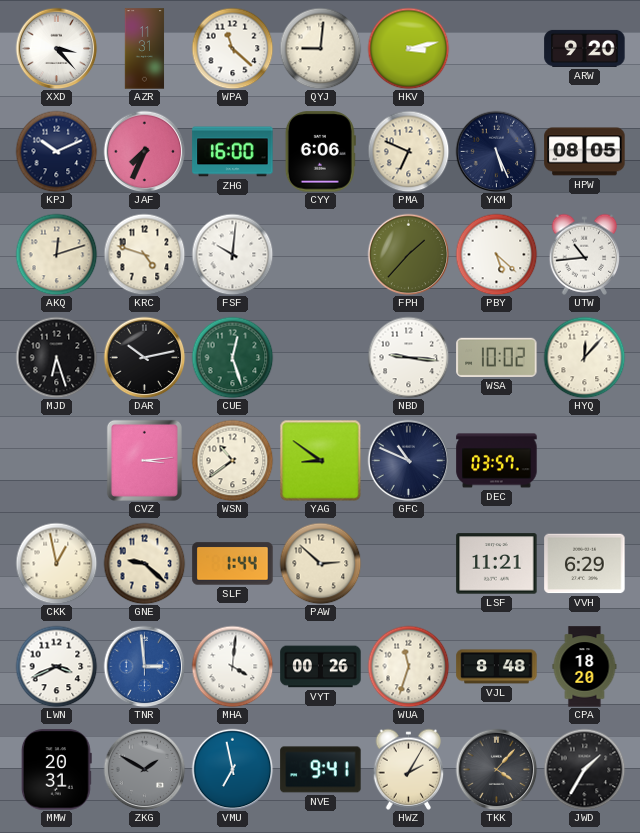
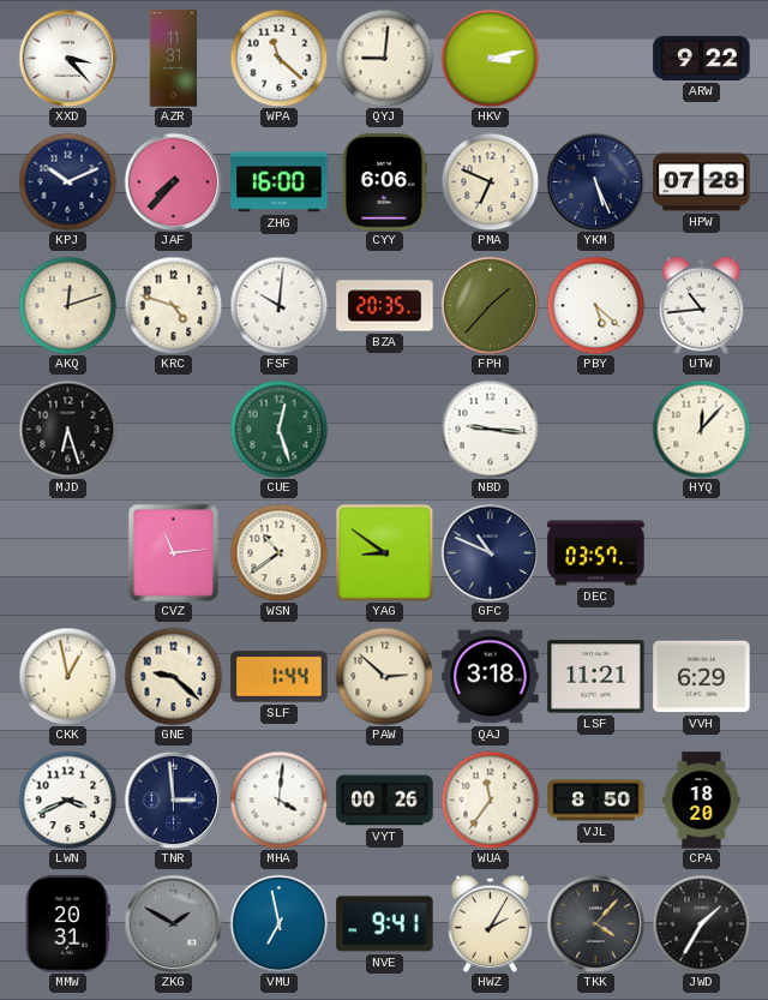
ARW: 9:20 -> 9:22
JAF: 7:34 -> 7:37
HPW: 08:05 -> 07:28
BZA: none -> 20:35
DAR: 10:13 -> none
WSA: 10:02 -> none
CVZ: 3:14 -> 11:14
QAJ: none -> 3:18
TNR dial: blue -> navy
WUA: 11:33 -> 11:36
VJL: 8:48 -> 8:50
